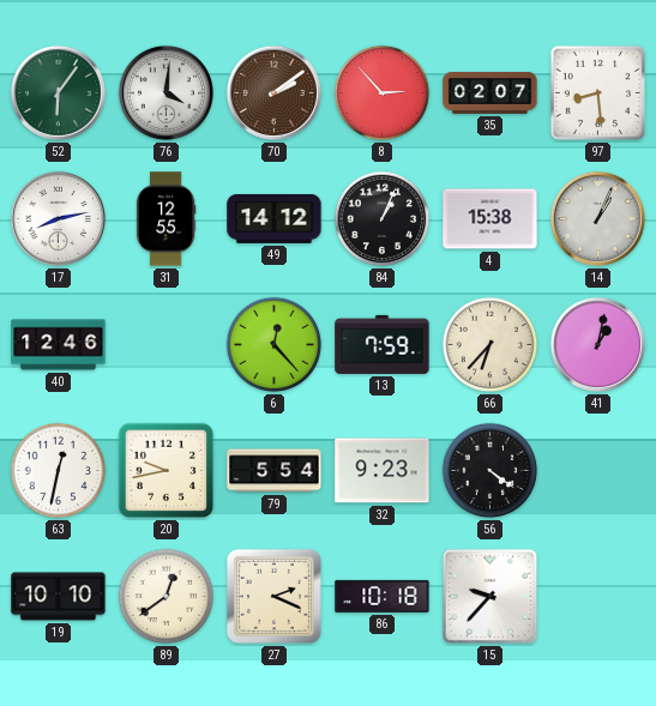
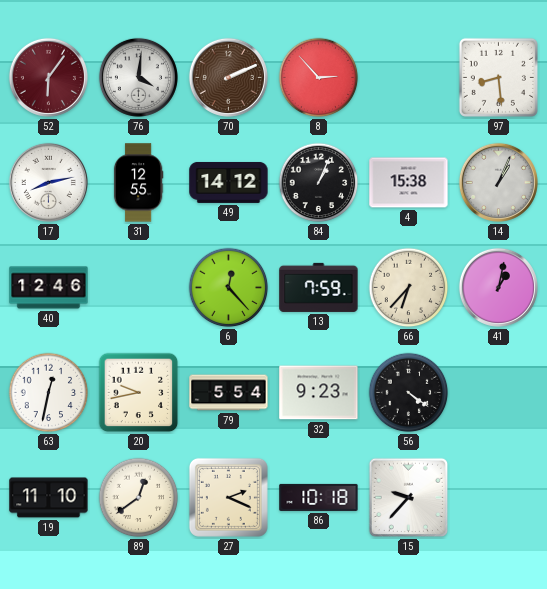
52 dial: green -> burgundy
70: 2:09 -> 2:11
35: 02:07 -> none
19: 10:10 -> 11:10
